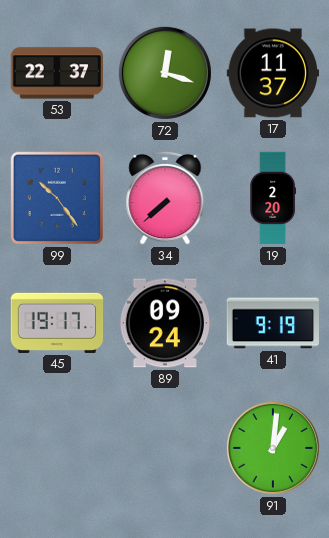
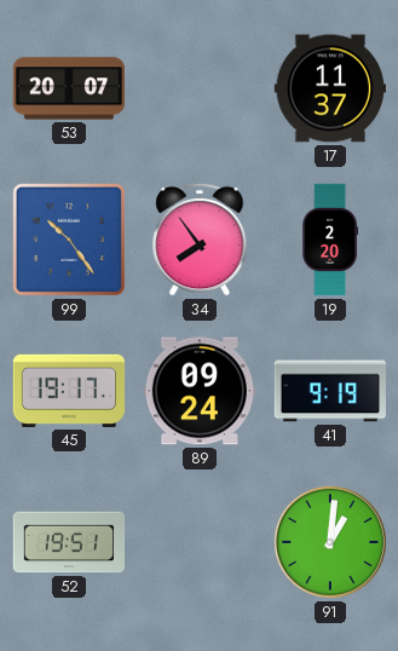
53: 22:37 -> 20:07
72: 12:18 -> none
34: 7:38 -> 7:54
52: none -> 19:51
